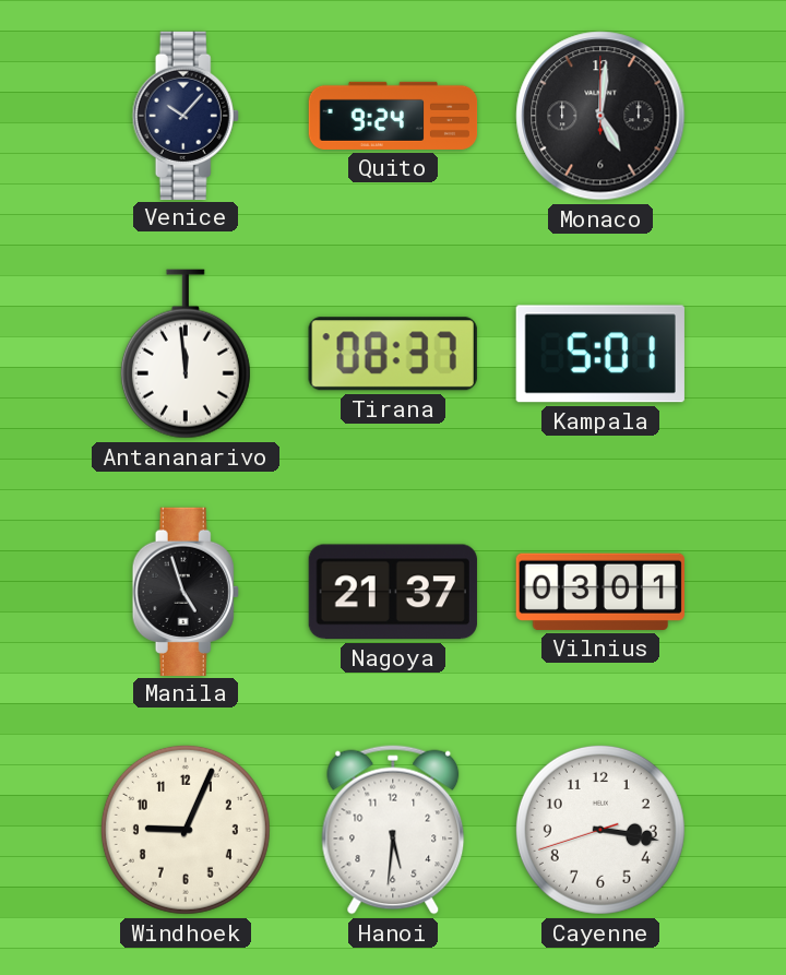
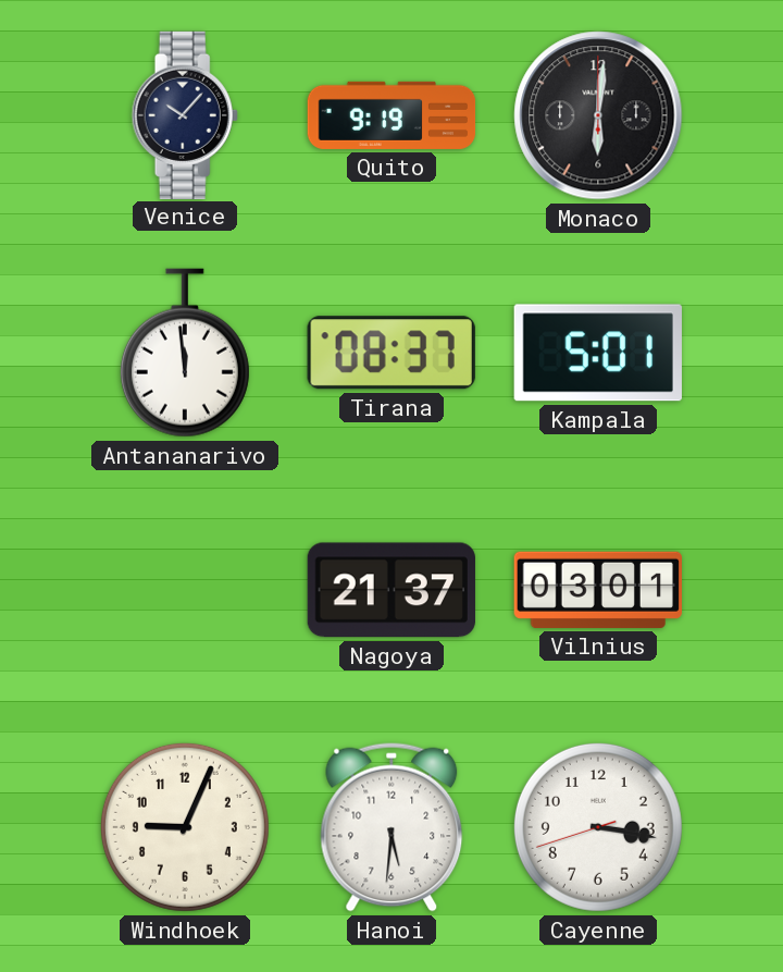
Quito: 9:24 -> 9:19
Monaco: 5:01 -> 6:01
Manila: 4:57 -> none
